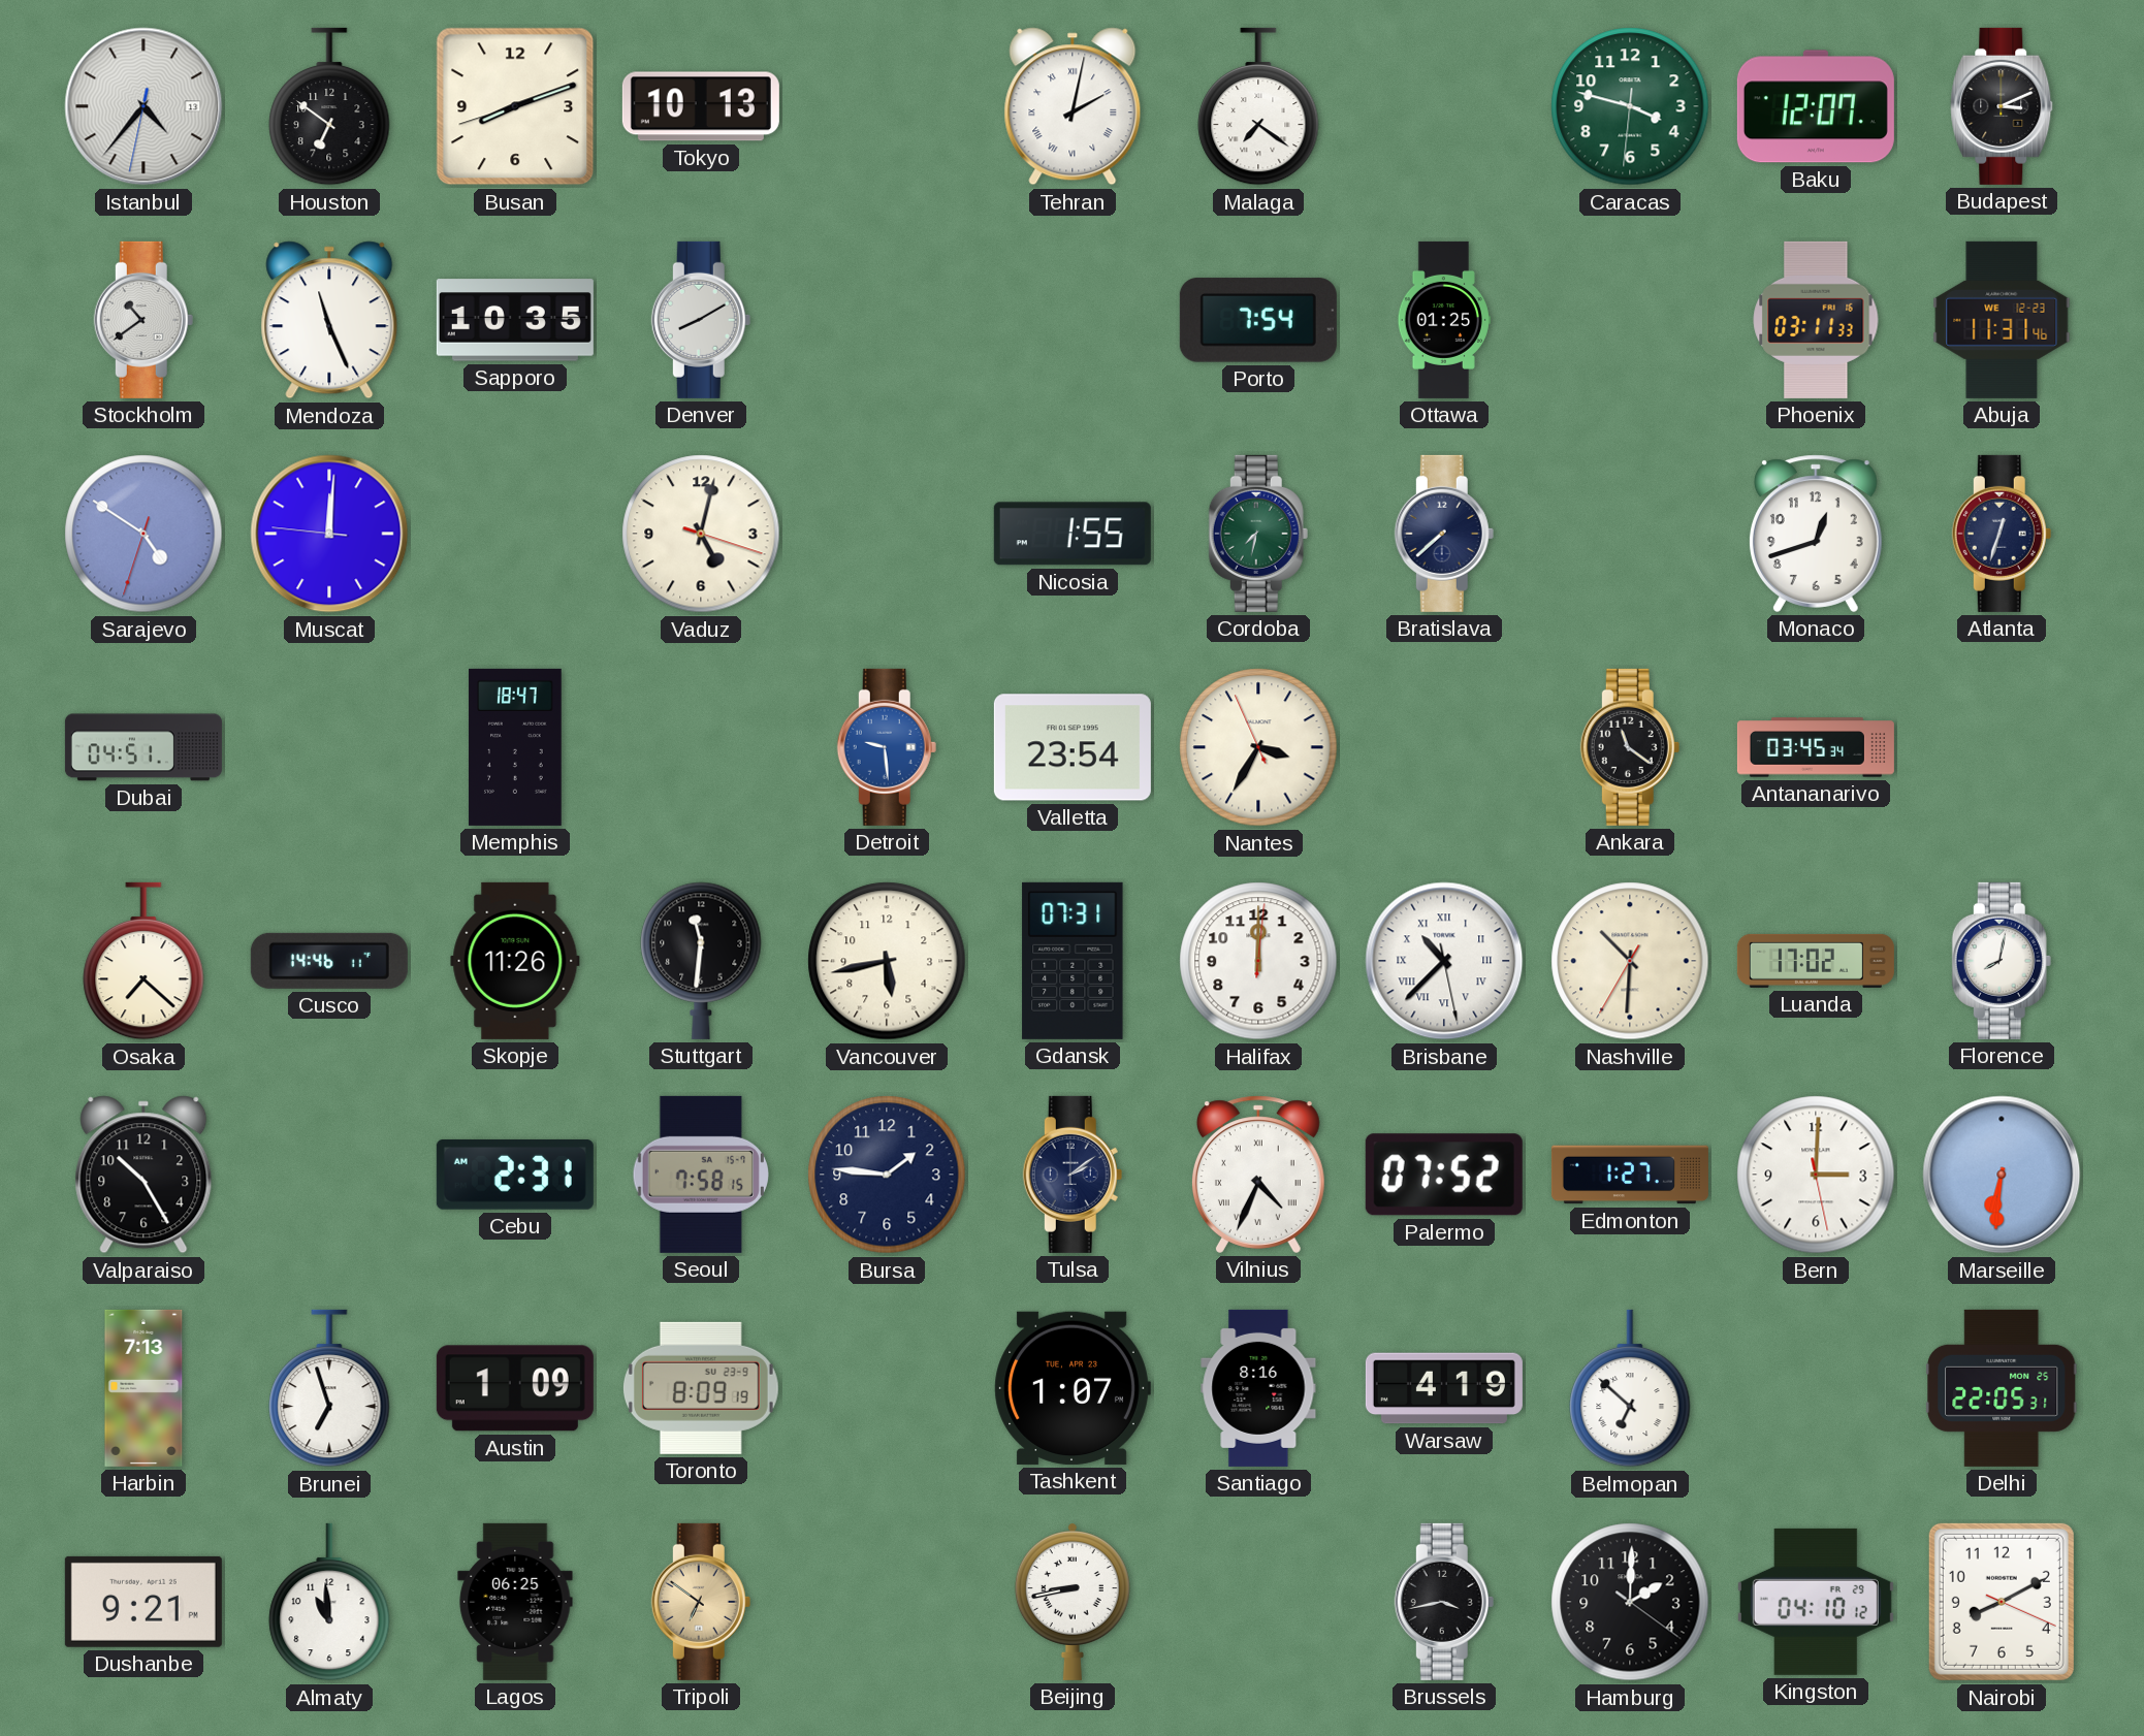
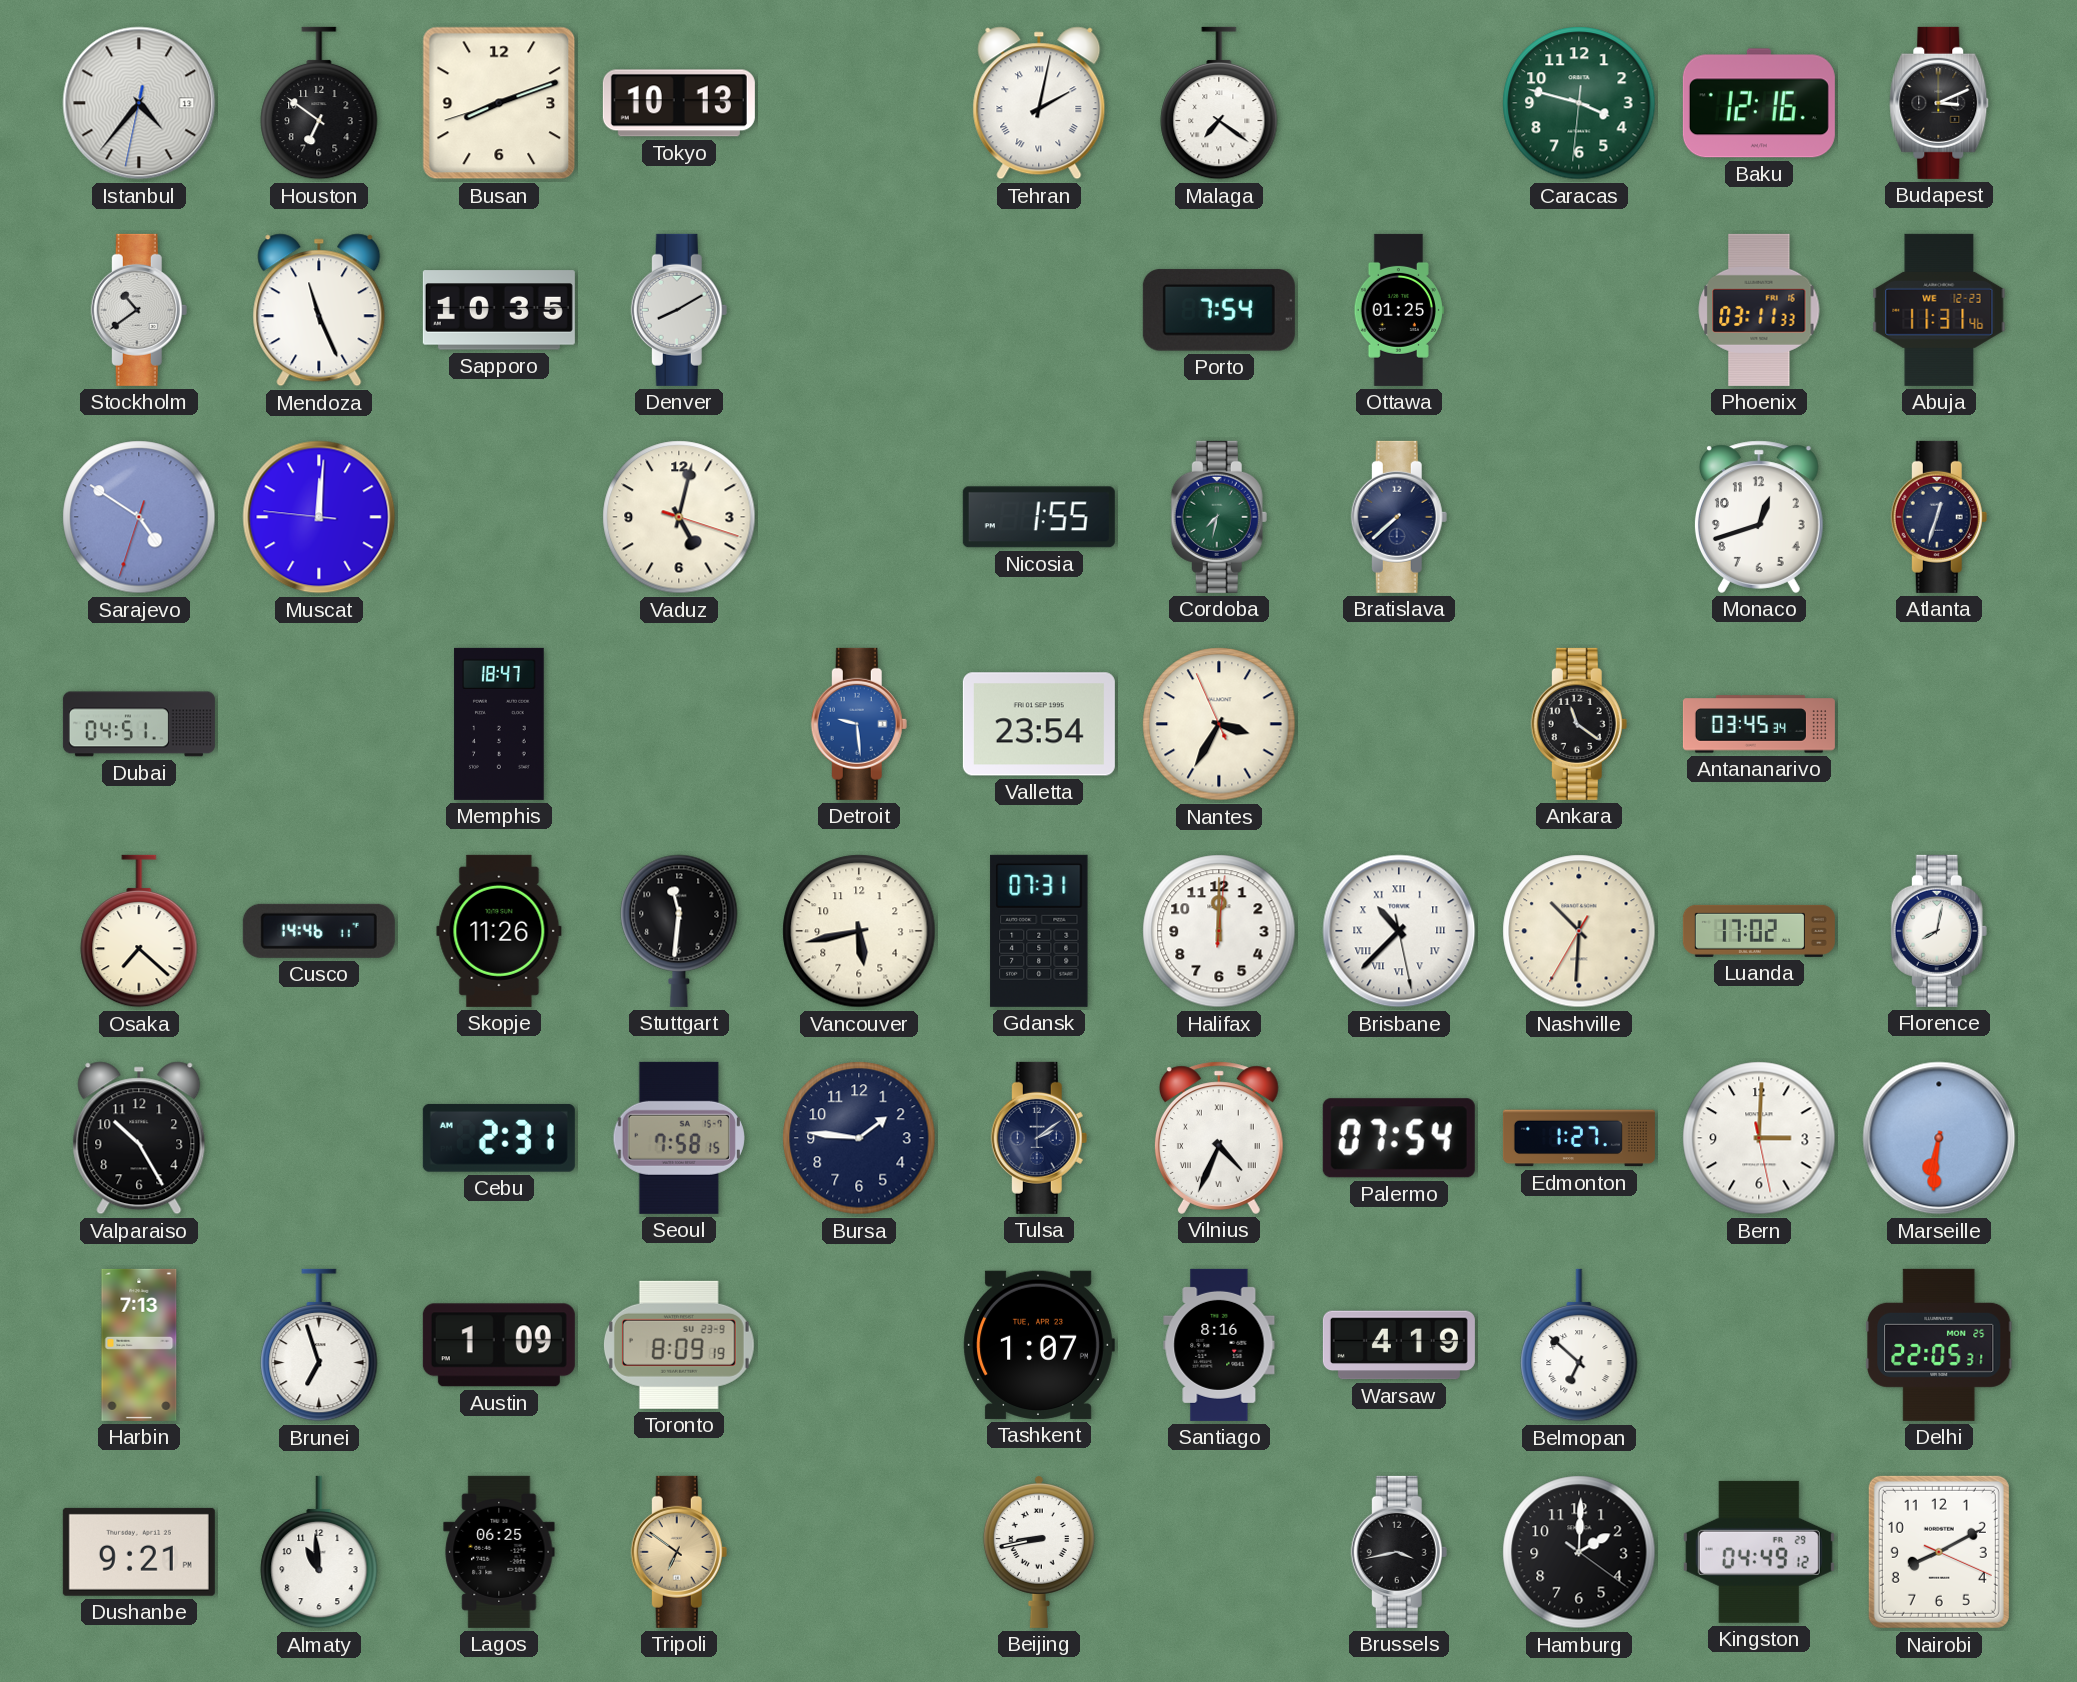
Baku: 12:07 -> 12:16
Palermo: 07:52 -> 07:54
Kingston: 04:10 -> 04:49
